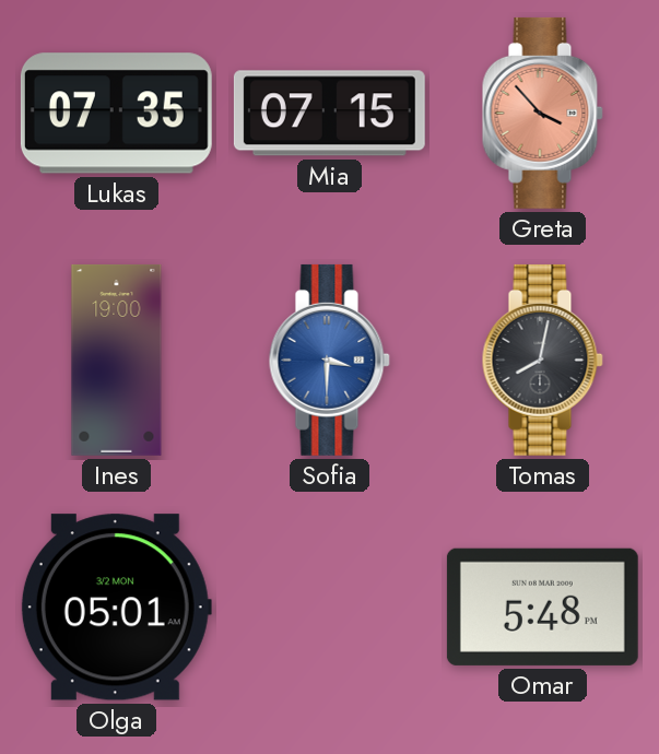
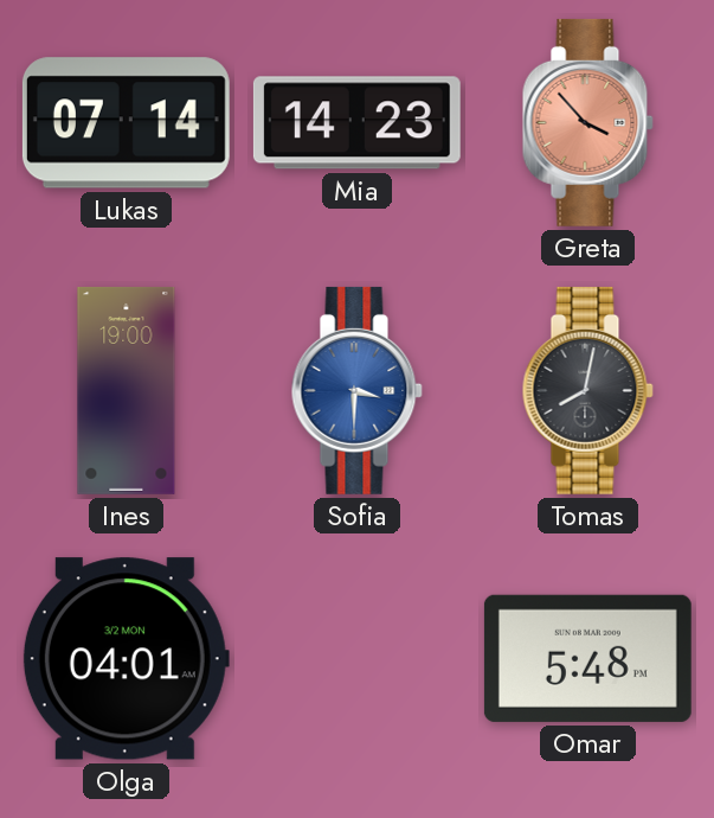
Lukas: 07:35 -> 07:14
Mia: 07:15 -> 14:23
Olga: 05:01 -> 04:01
